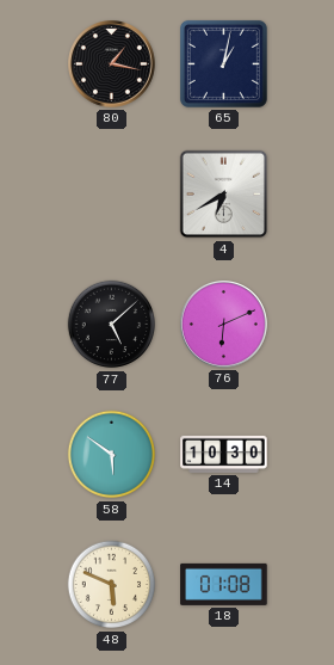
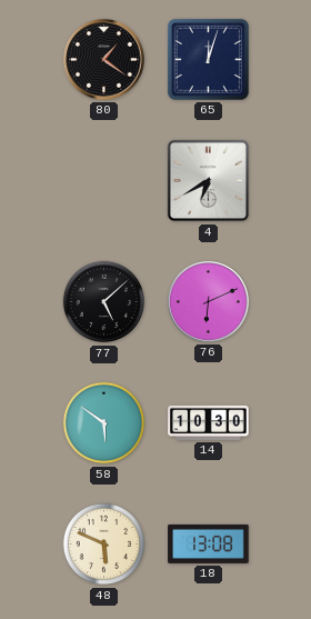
80: 1:17 -> 1:21
65: 1:02 -> 12:03
18: 01:08 -> 13:08
